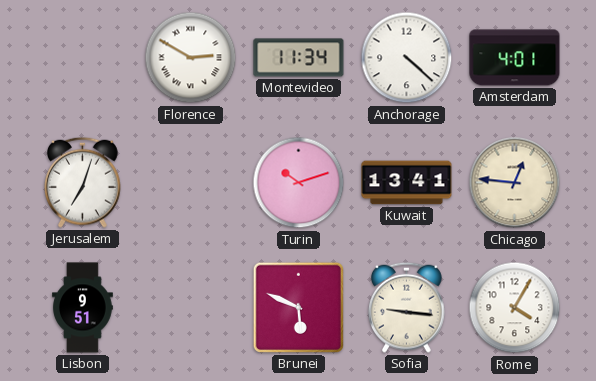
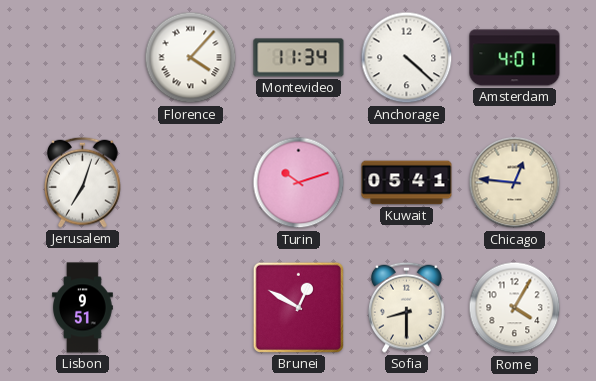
Florence: 2:50 -> 4:07
Kuwait: 13:41 -> 05:41
Brunei: 5:49 -> 12:50
Sofia: 9:16 -> 8:30
